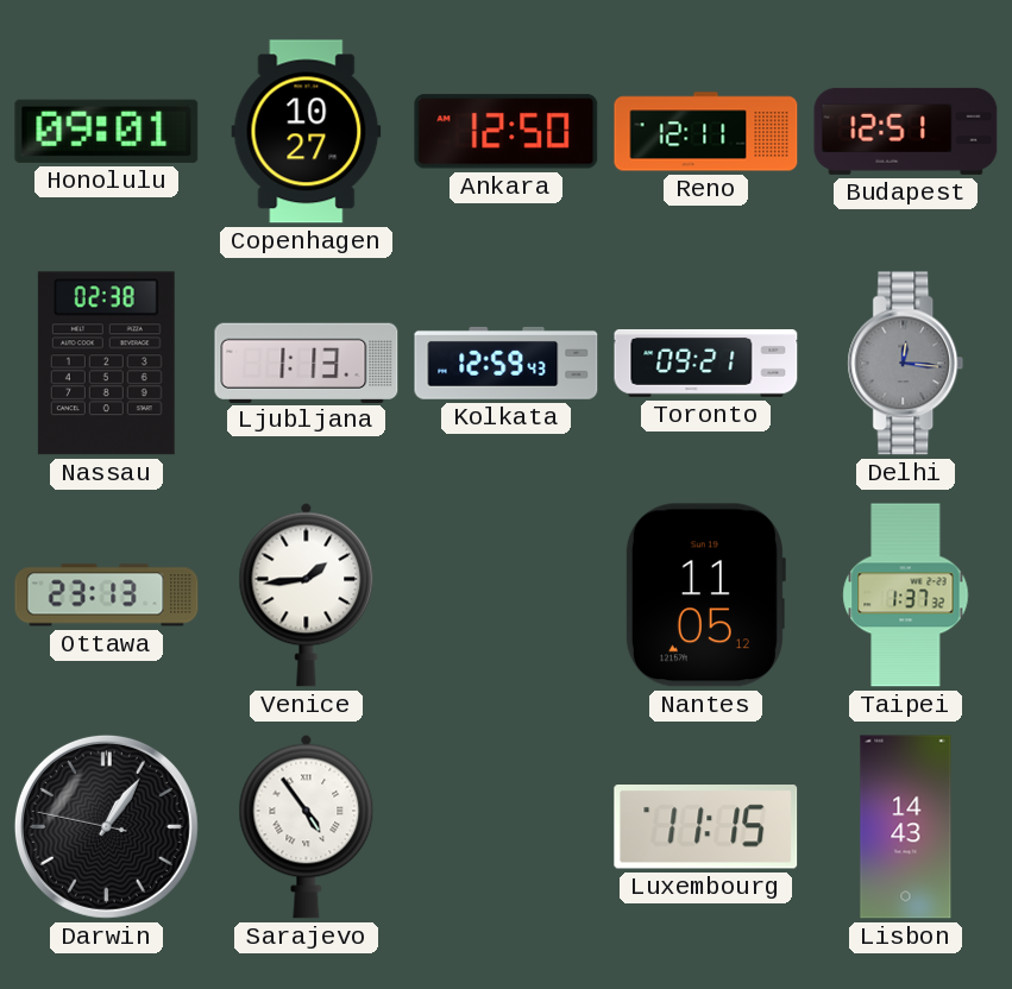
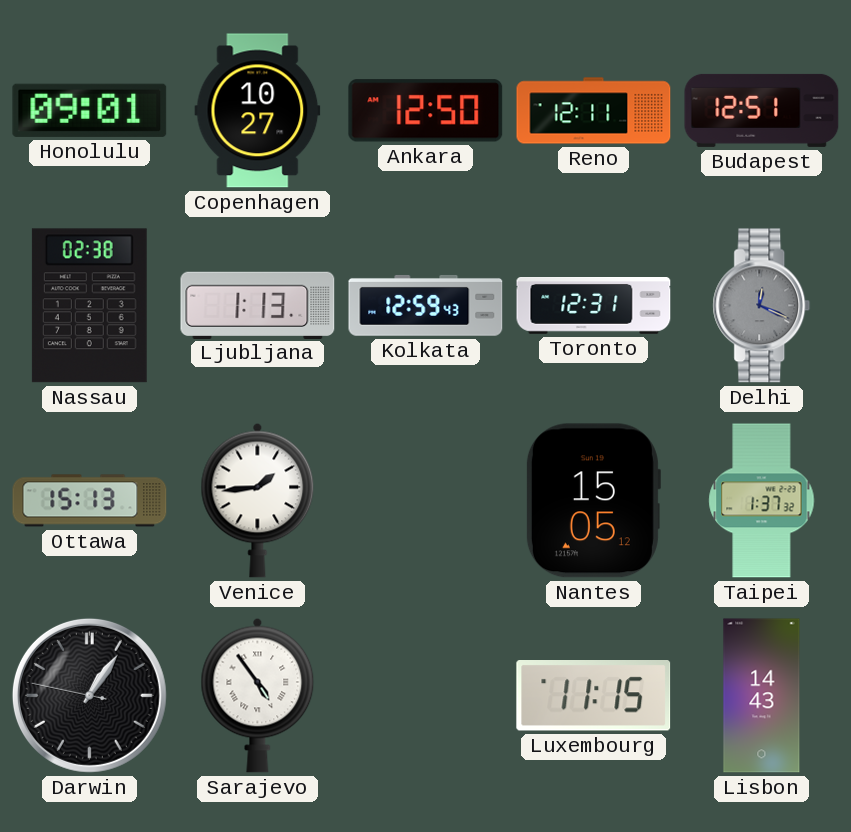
Toronto: 09:21 -> 12:31
Delhi: 12:16 -> 12:19
Ottawa: 23:13 -> 15:13
Nantes: 11:05 -> 15:05
